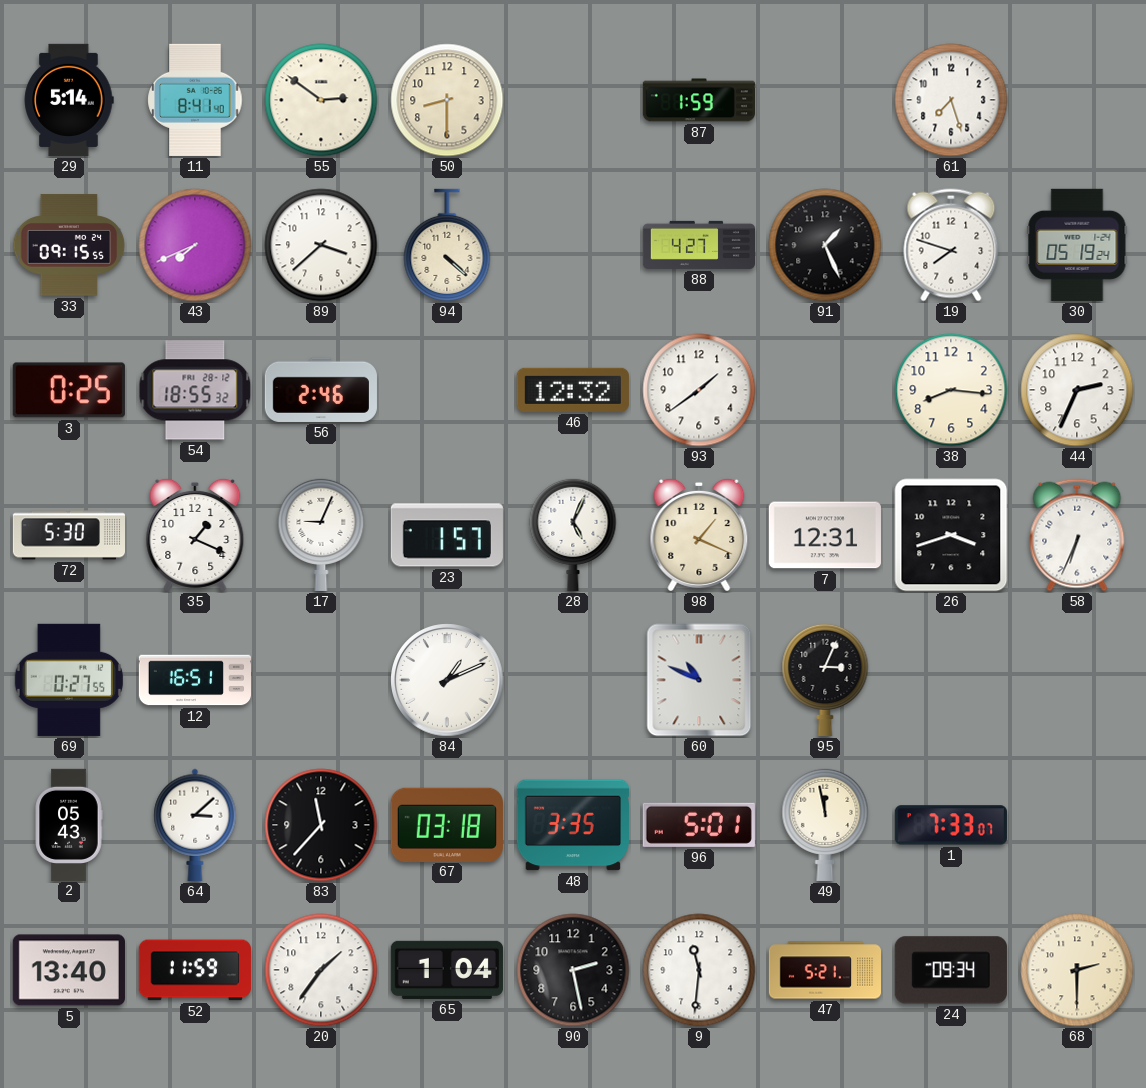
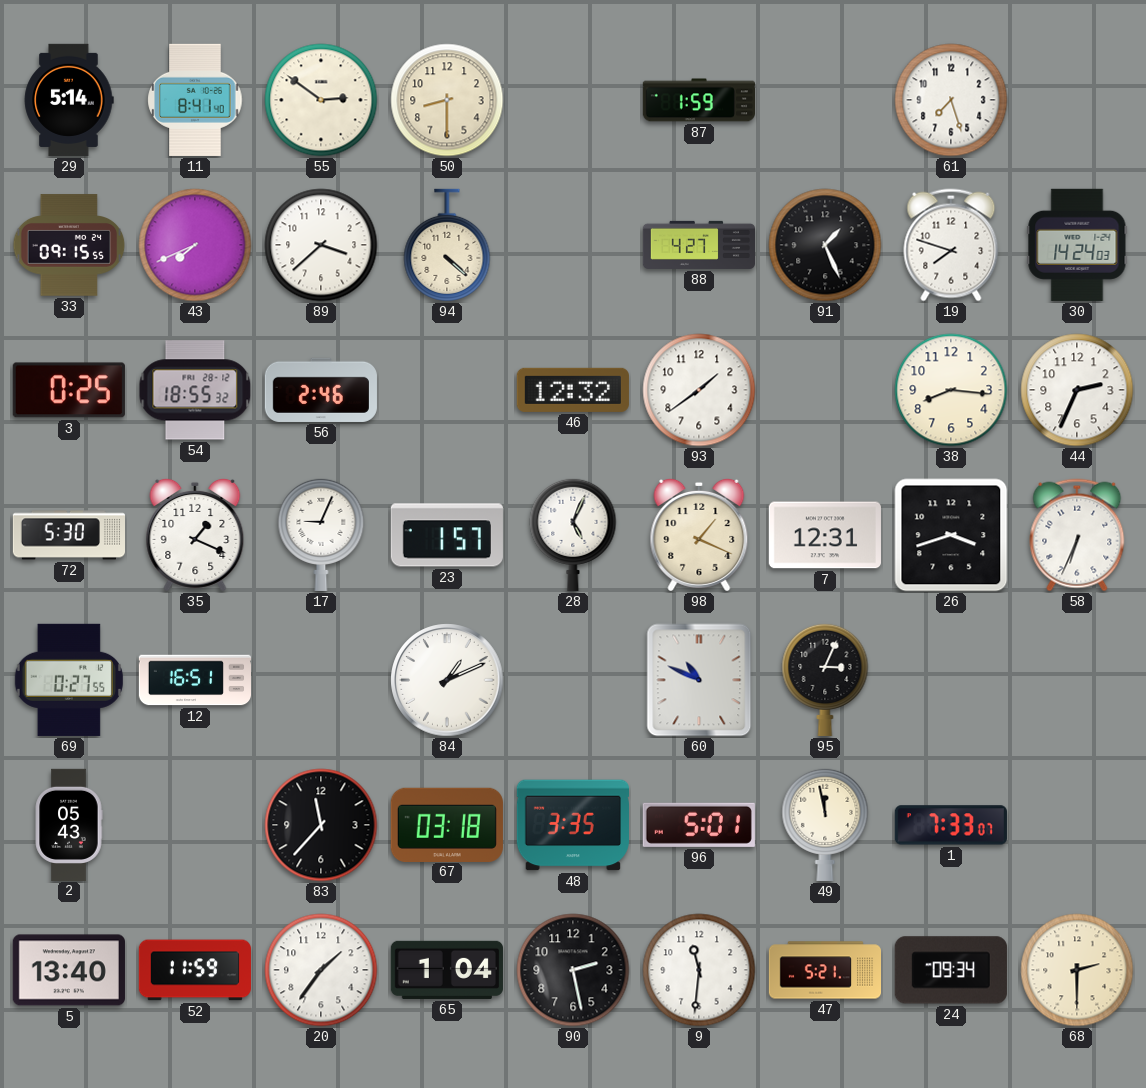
30: 05:19 -> 14:24
64: 3:08 -> none
